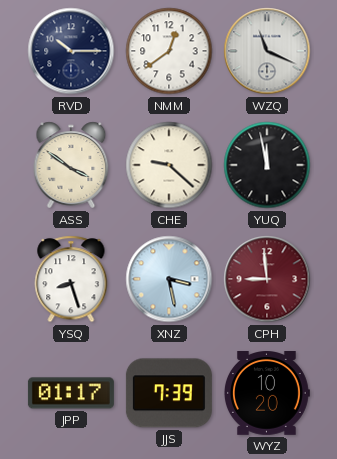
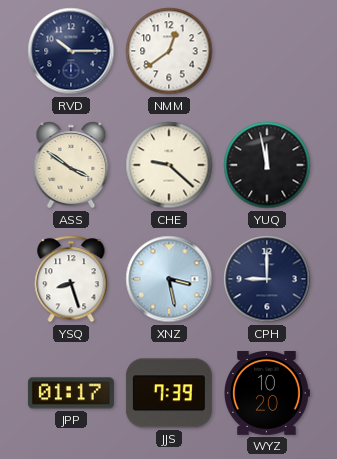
WZQ: 11:19 -> none
CPH: 8:59 -> 9:00
CPH dial: burgundy -> navy
